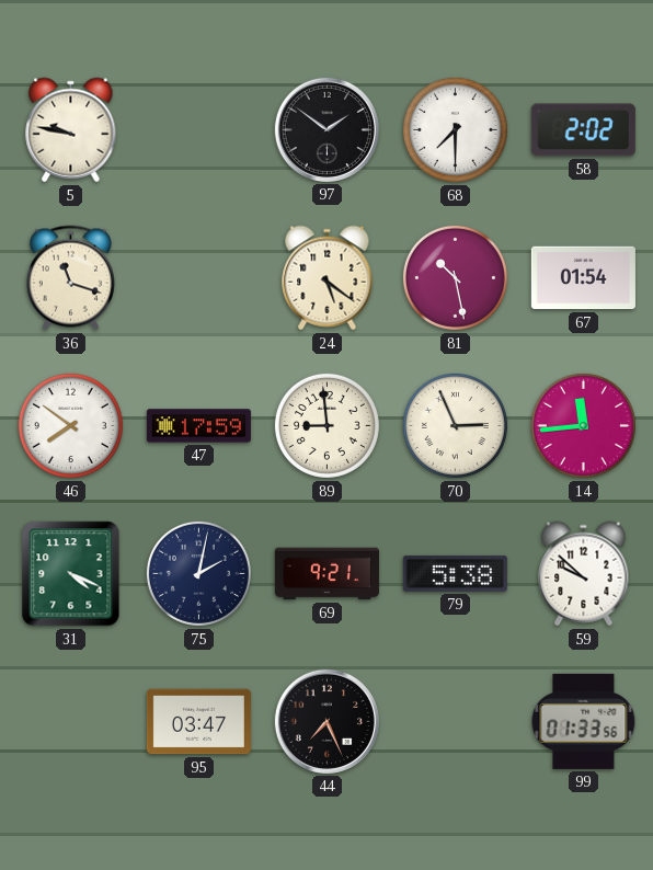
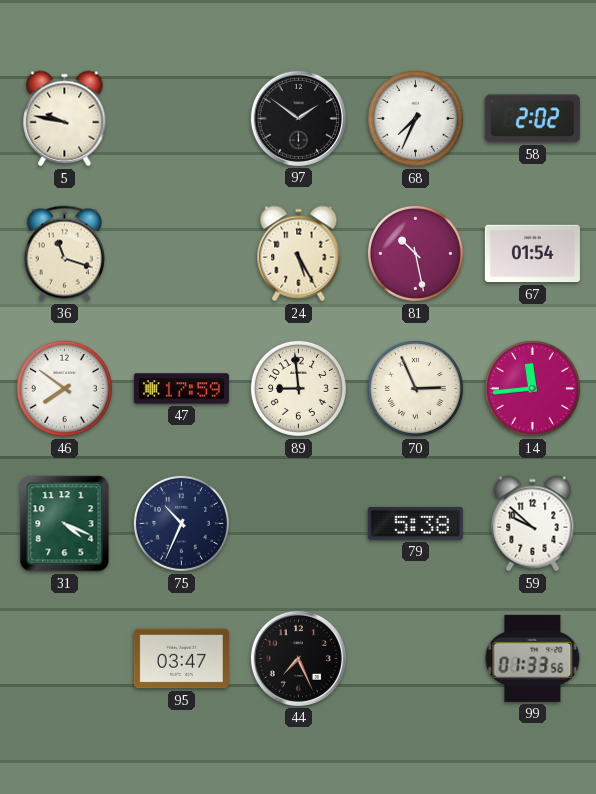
68: 7:30 -> 7:34
24: 5:21 -> 5:25
75: 2:02 -> 10:34
69: 9:21 -> none
